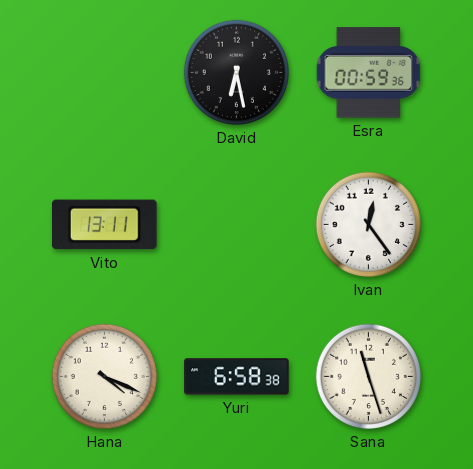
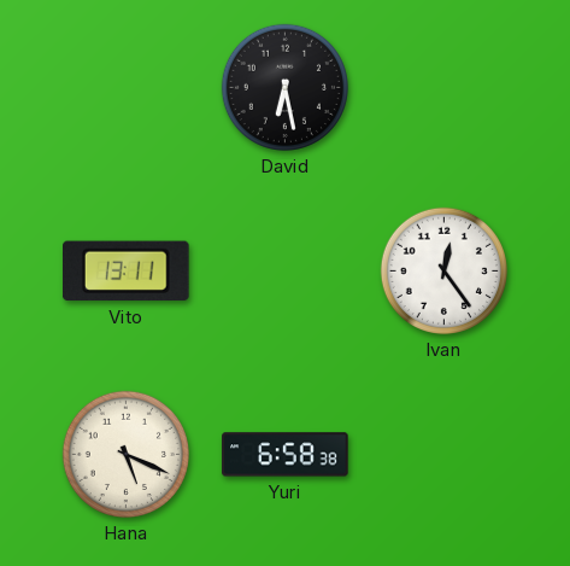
Esra: 00:59 -> none
Hana: 4:19 -> 5:19
Sana: 11:27 -> none
